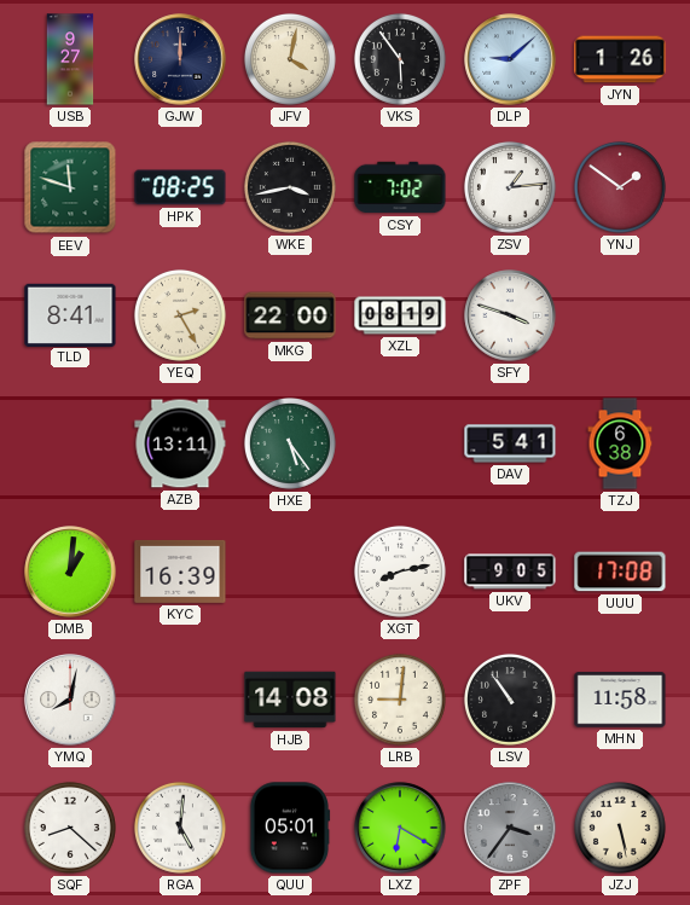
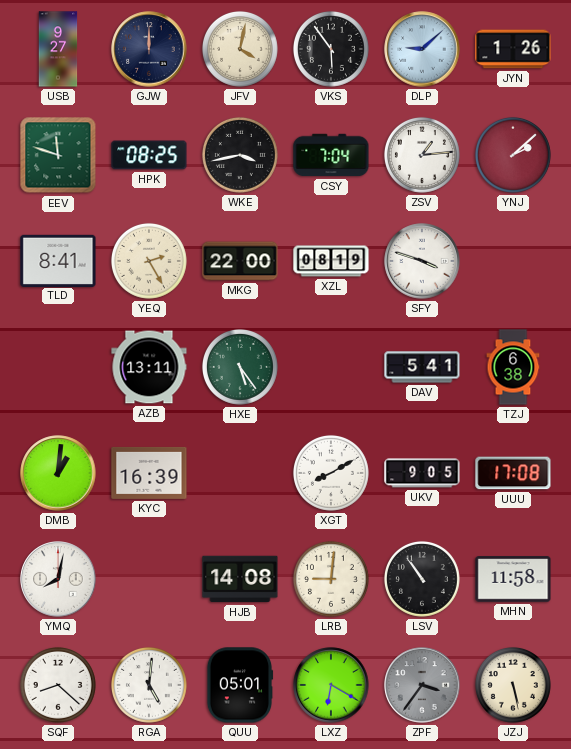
CSY: 7:02 -> 7:04
YNJ: 1:51 -> 2:08
XGT: 8:13 -> 8:10
